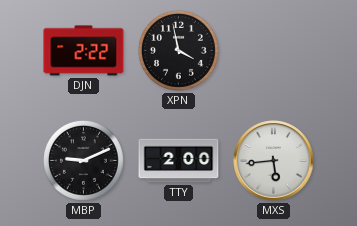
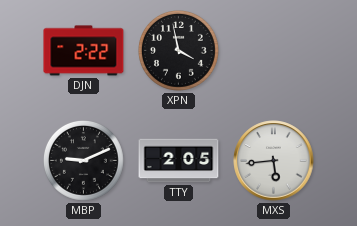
TTY: 2:00 -> 2:05
